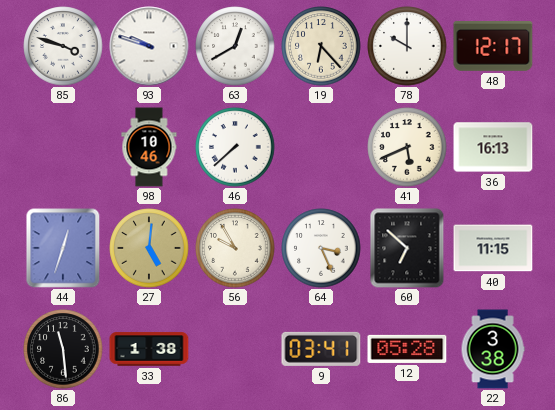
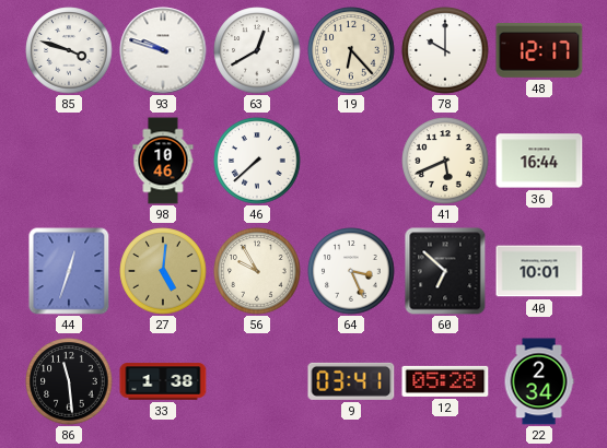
36: 16:13 -> 16:44
40: 11:15 -> 10:01
22: 3:38 -> 2:34
